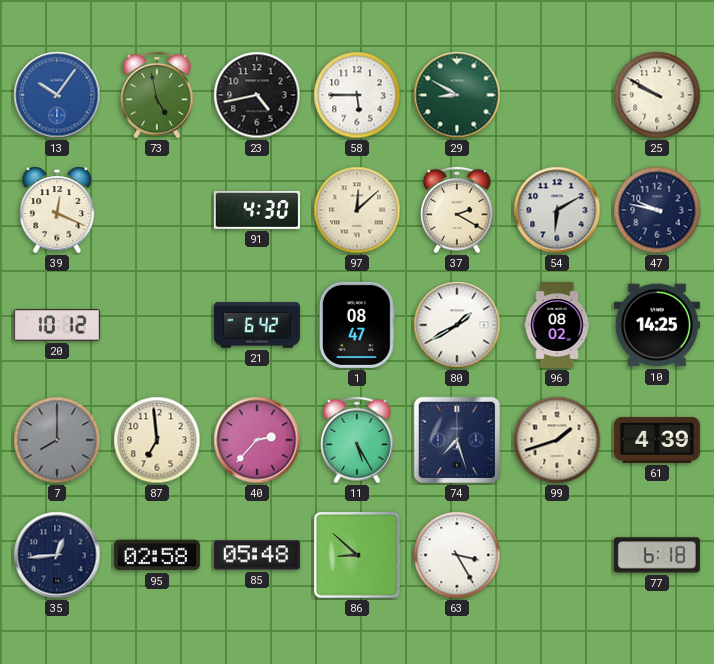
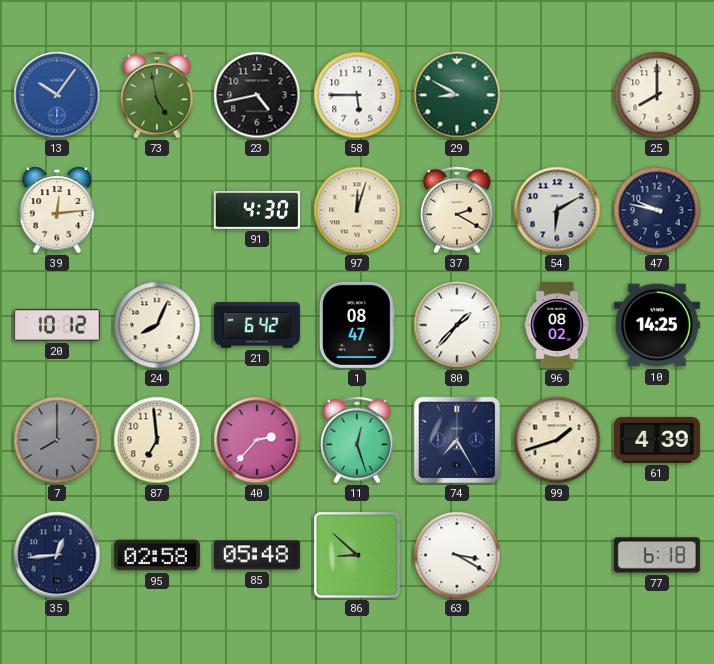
25: 9:50 -> 8:00
39: 12:19 -> 12:14
97: 12:08 -> 12:03
24: none -> 8:04
80: 1:40 -> 1:37
11: 5:25 -> 12:27
74: 7:27 -> 7:25
63: 3:25 -> 3:20
